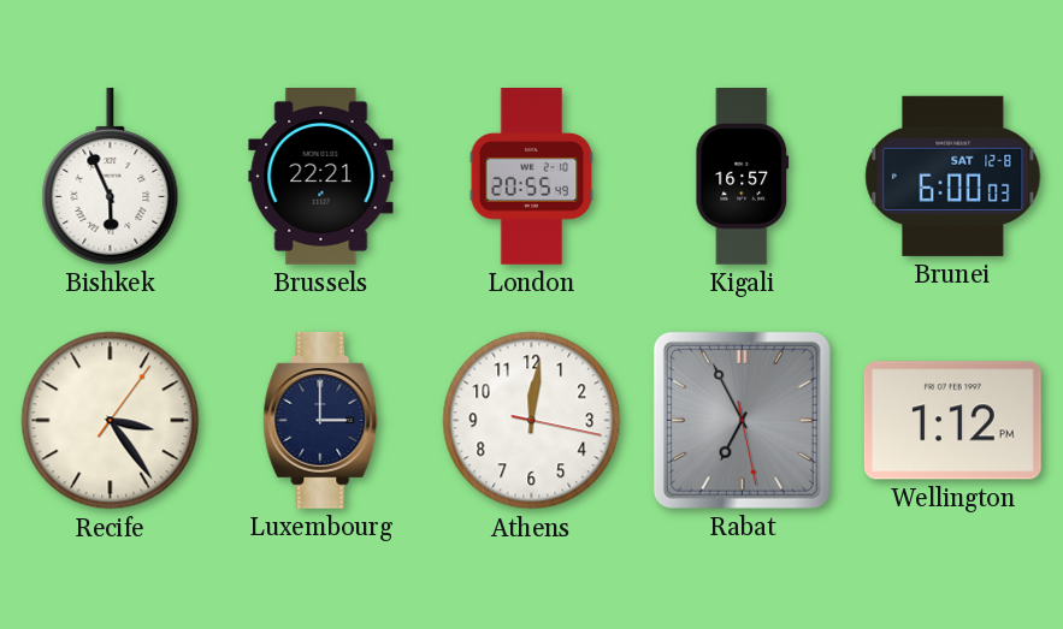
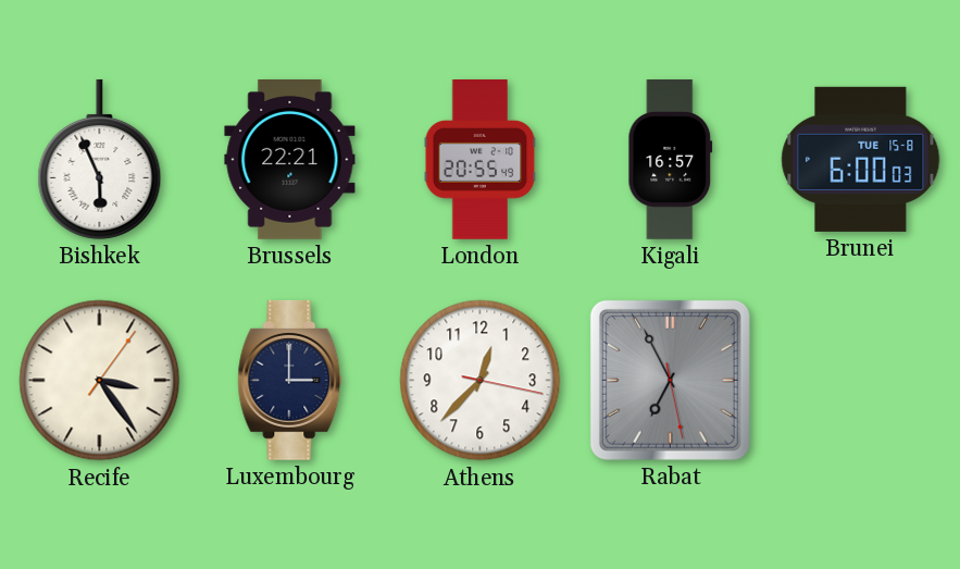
Brunei date: SAT 12-8 -> TUE 15-8
Athens: 12:01 -> 12:37
Wellington: 1:12 -> none
